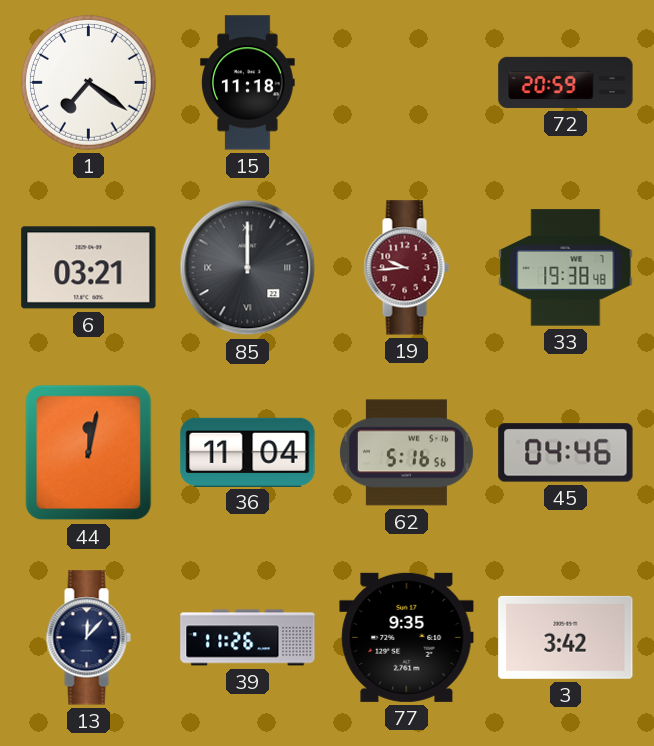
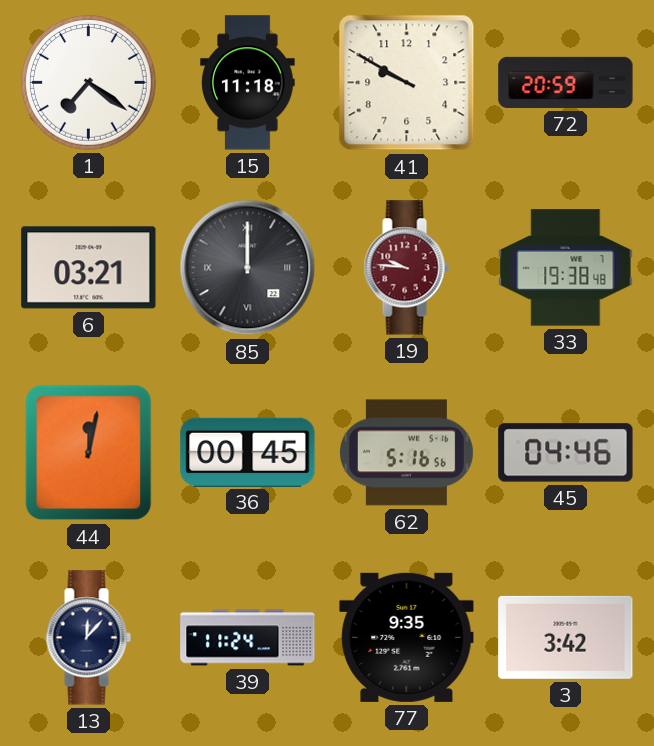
41: none -> 9:50
19: 9:44 -> 9:46
36: 11:04 -> 00:45
39: 11:26 -> 11:24
